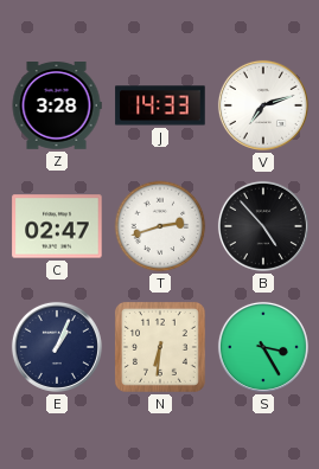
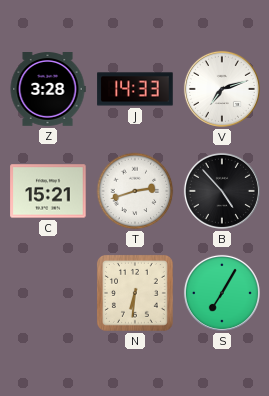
C: 02:47 -> 15:21
E: 1:04 -> none
S: 3:25 -> 7:05
